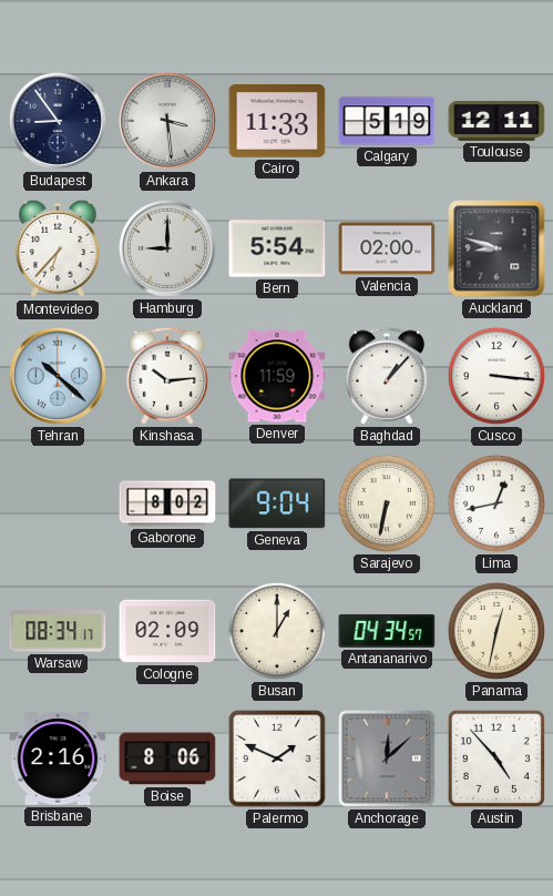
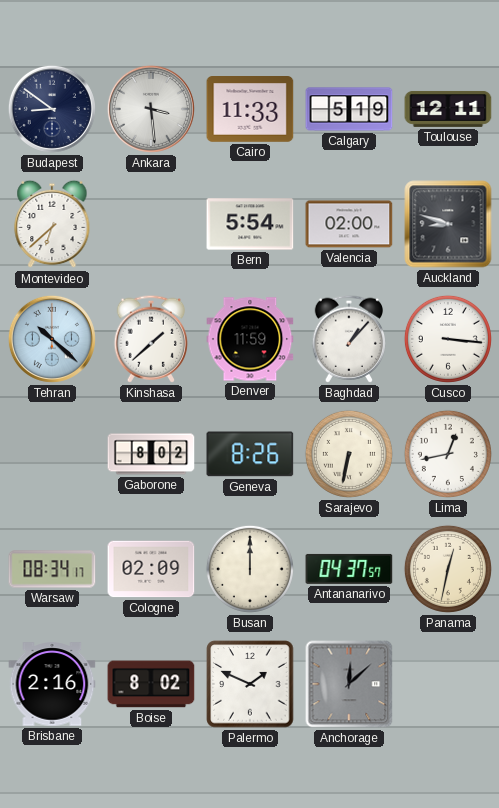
Budapest: 8:54 -> 8:51
Montevideo: 6:37 -> 6:38
Hamburg: 9:00 -> none
Kinshasa: 10:14 -> 1:38
Geneva: 9:04 -> 8:26
Busan: 1:00 -> 12:00
Antananarivo: 04:34 -> 04:37
Boise: 8:06 -> 8:02
Austin: 4:53 -> none
